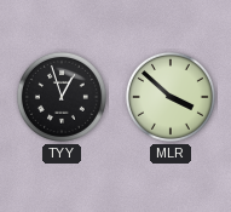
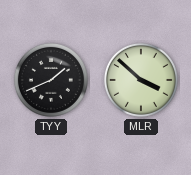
TYY: 12:57 -> 1:41
